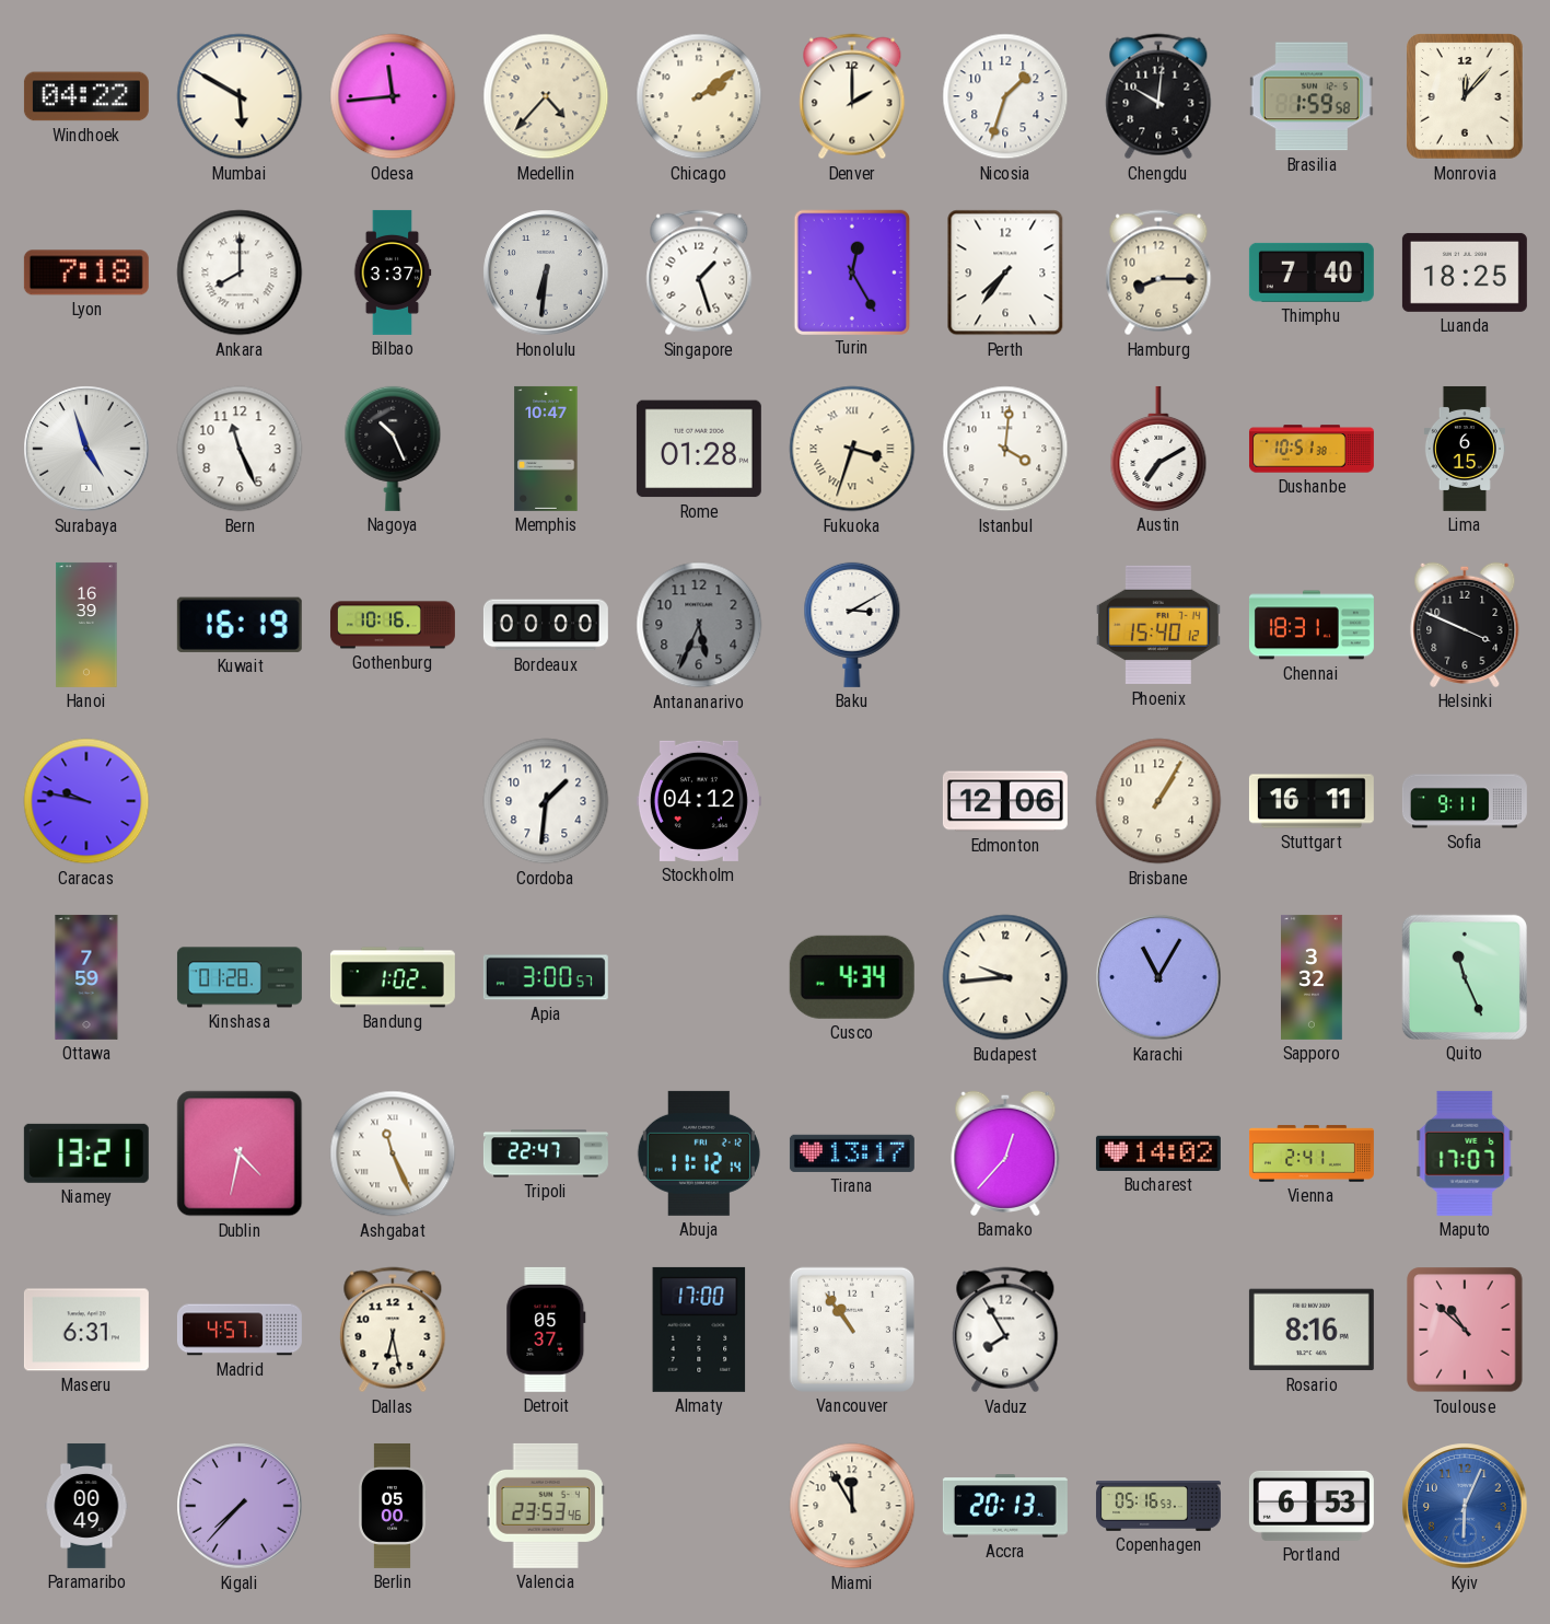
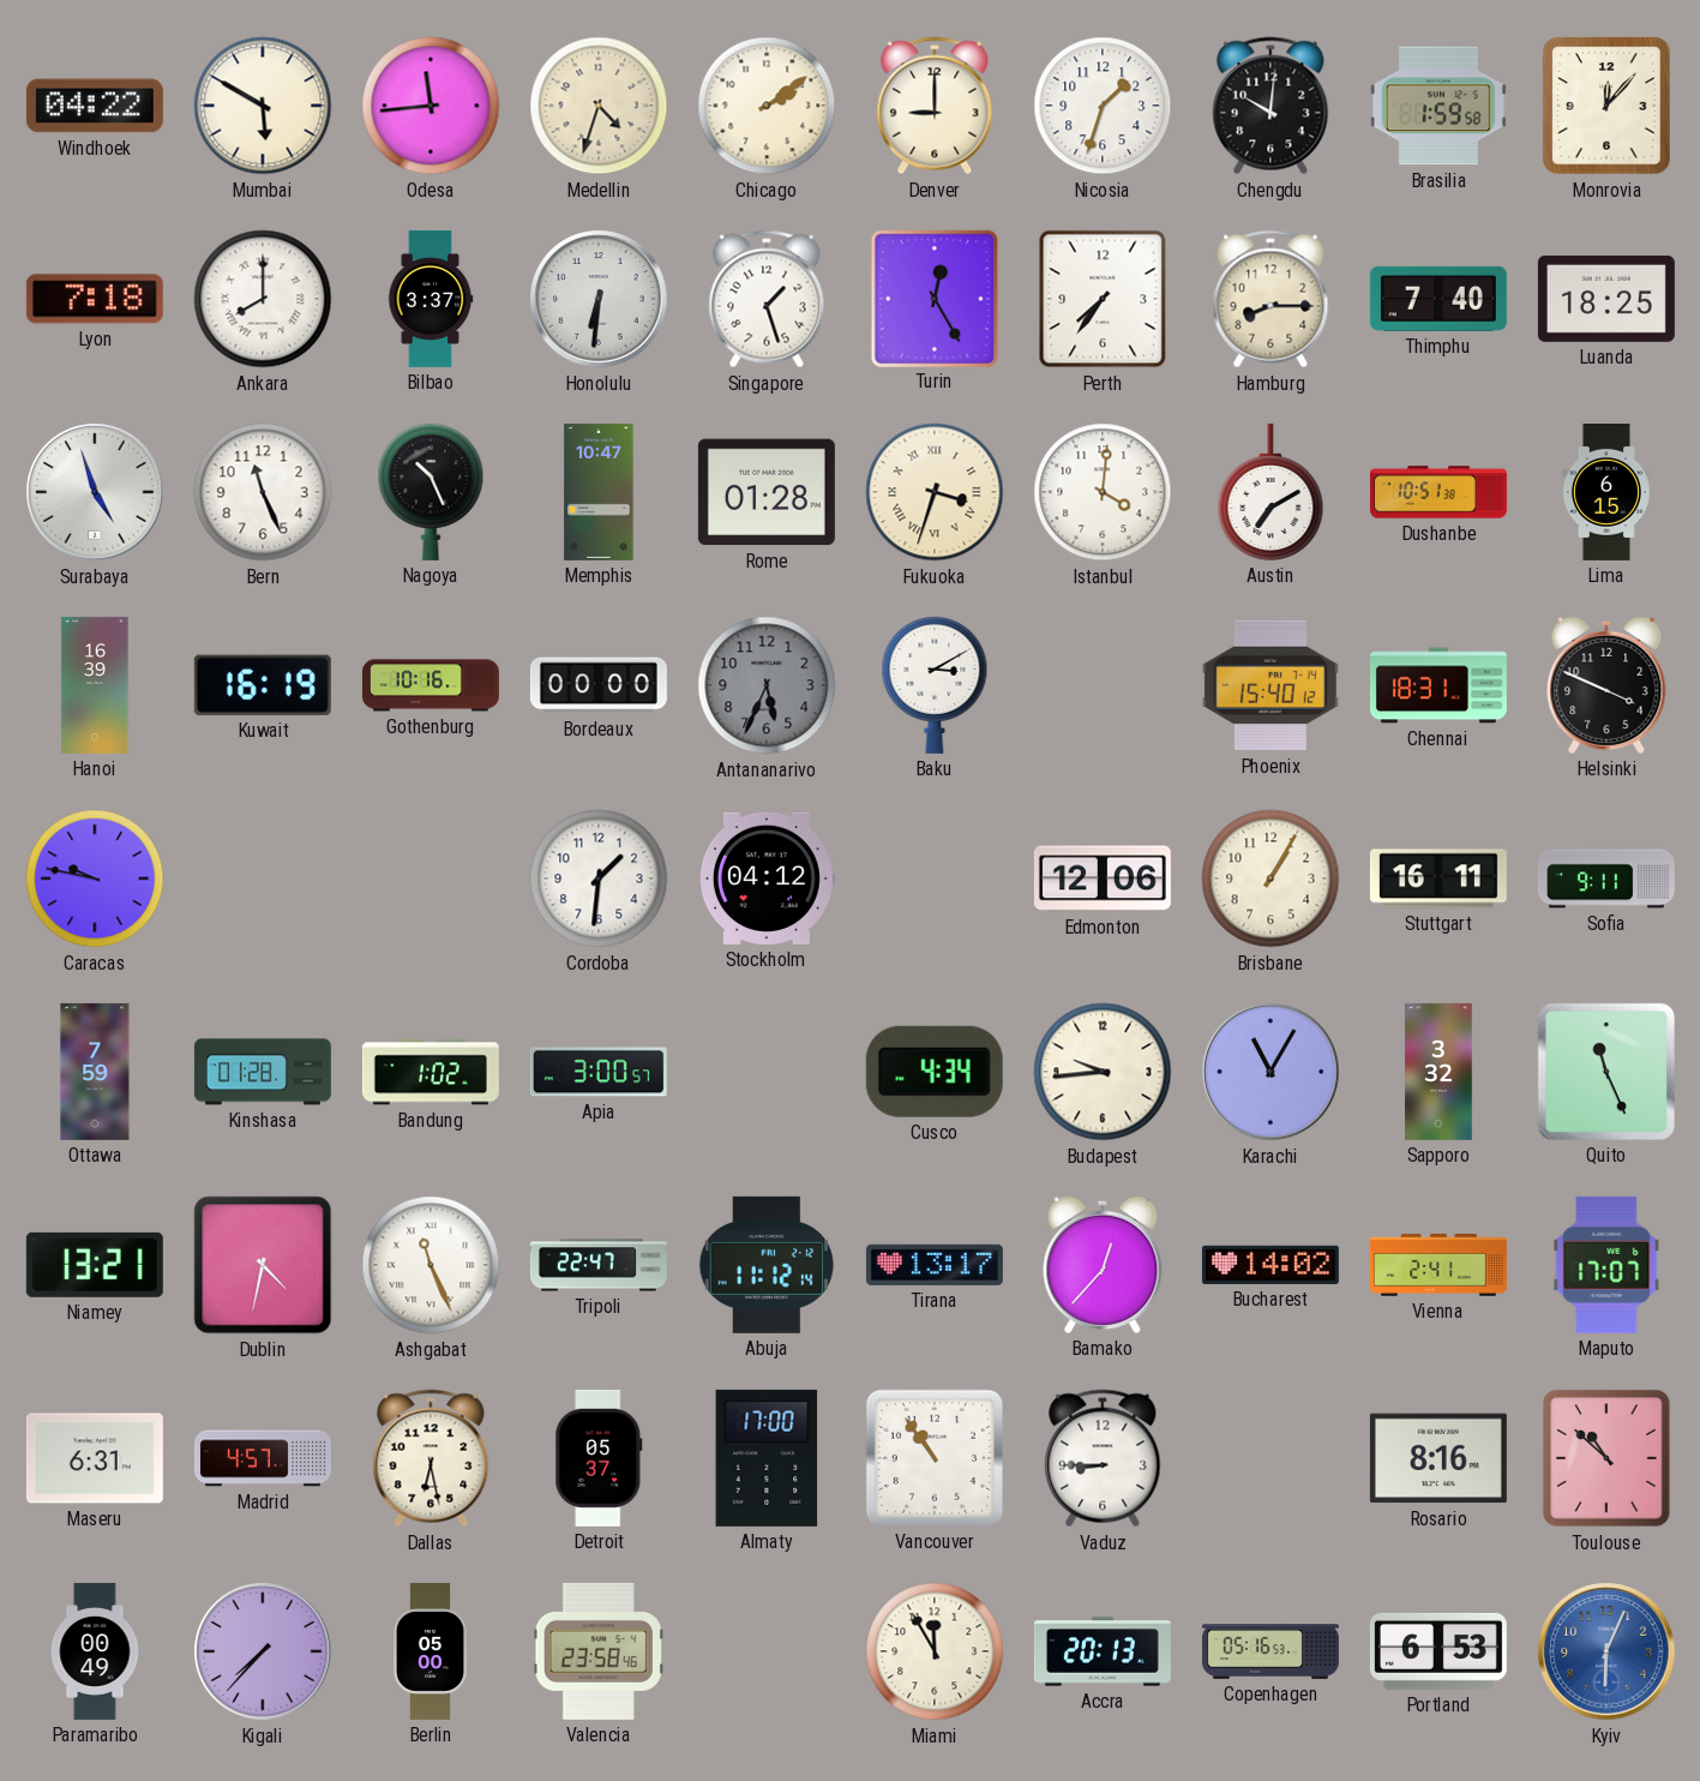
Medellin: 4:37 -> 4:33
Denver: 2:00 -> 9:00
Vaduz: 7:55 -> 8:45
Valencia: 23:53 -> 23:58
